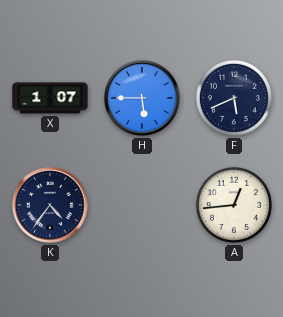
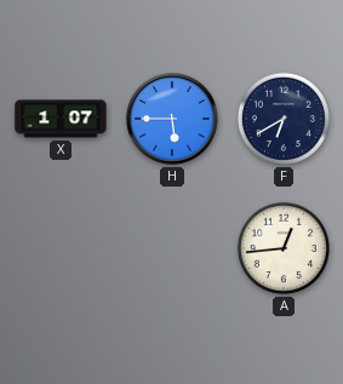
F: 5:41 -> 6:40
K: 4:36 -> none
